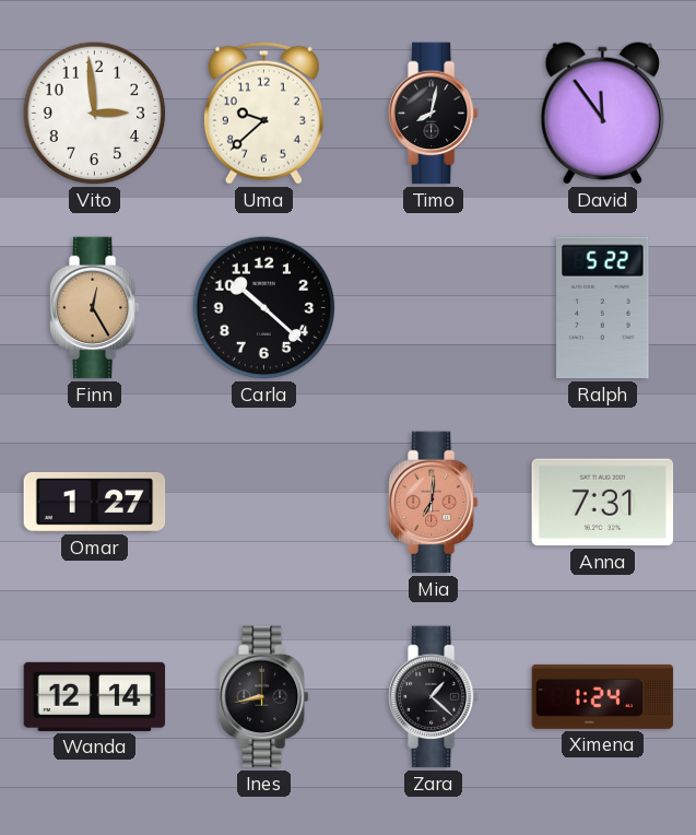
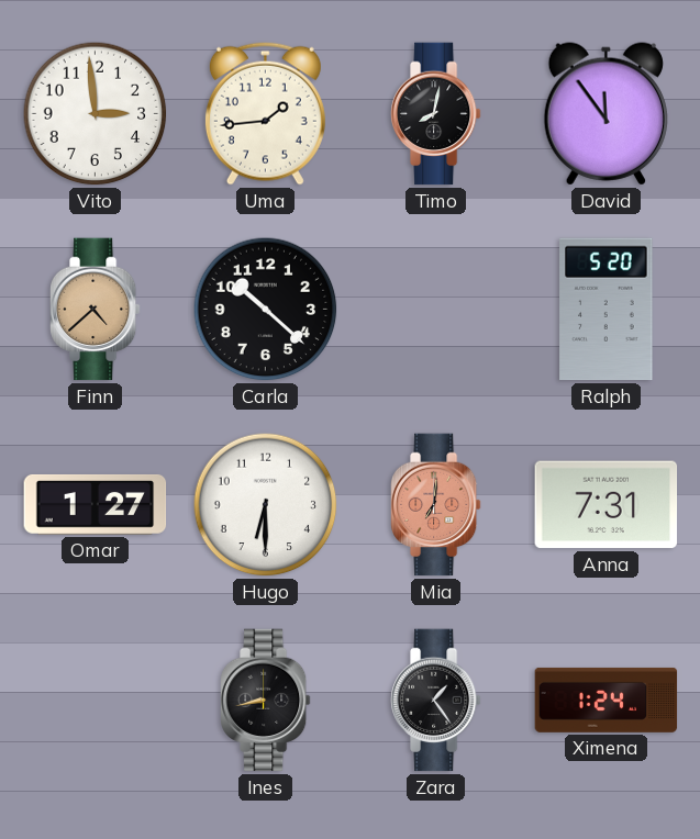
Uma: 9:38 -> 1:44
Finn: 12:25 -> 4:38
Ralph: 5:22 -> 5:20
Hugo: none -> 6:30
Wanda: 12:14 -> none
Zara: 1:22 -> 1:24
